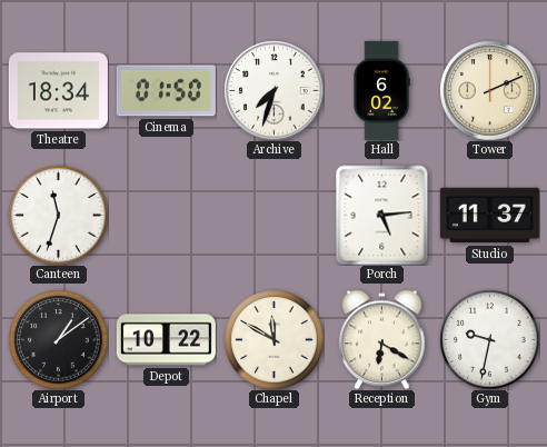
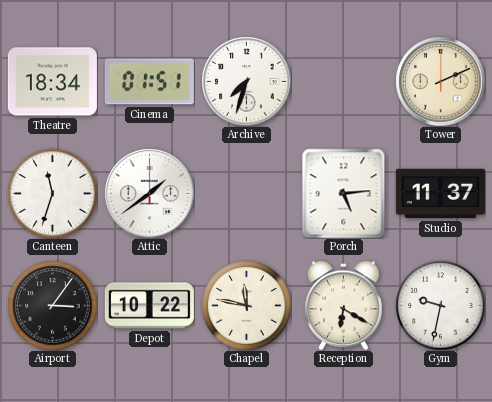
Cinema: 01:50 -> 01:51
Hall: 6:02 -> none
Attic: none -> 1:39
Airport: 1:09 -> 3:06
Chapel: 11:50 -> 11:47
